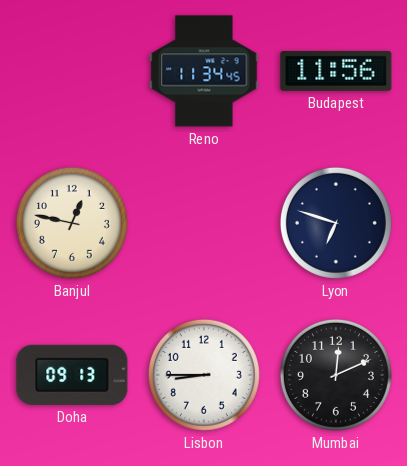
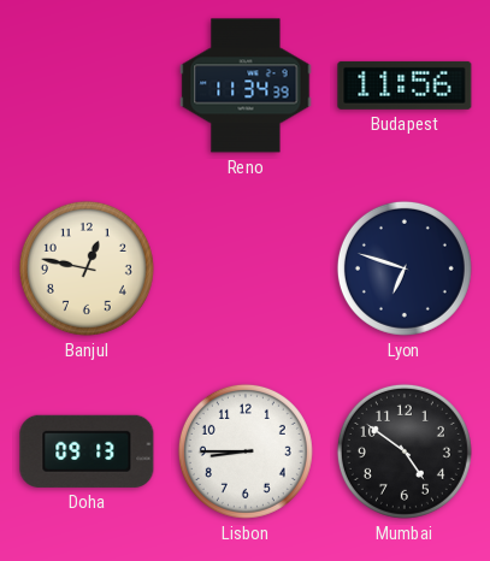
Reno: 11:34:45 -> 11:34:39
Mumbai: 12:11 -> 4:51
